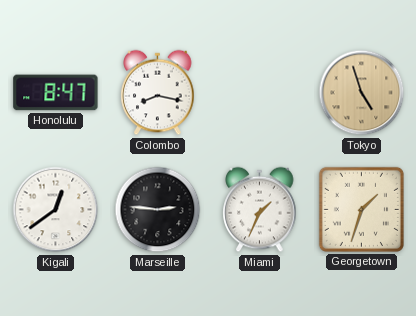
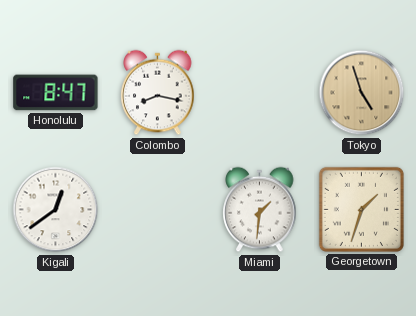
Marseille: 2:46 -> none
Miami: 1:34 -> 1:31
